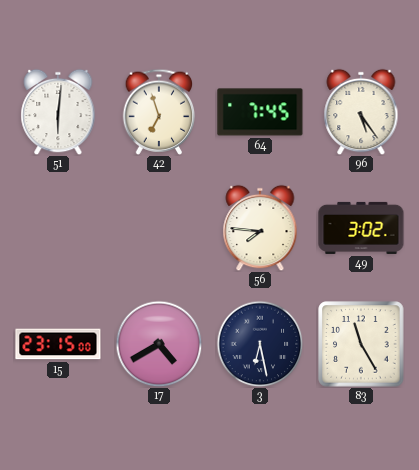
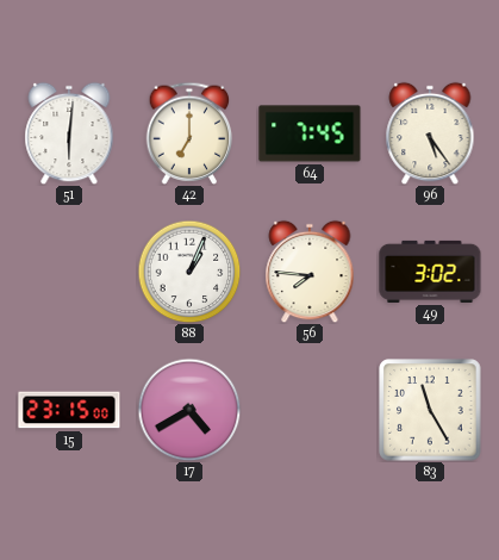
42: 6:57 -> 7:00
88: none -> 1:04
3: 6:28 -> none
